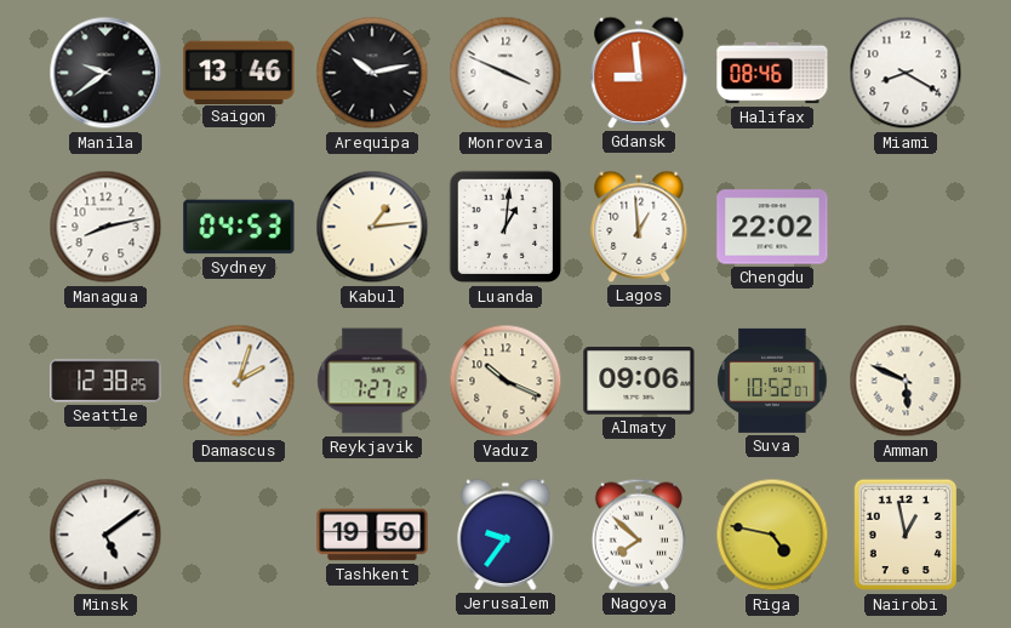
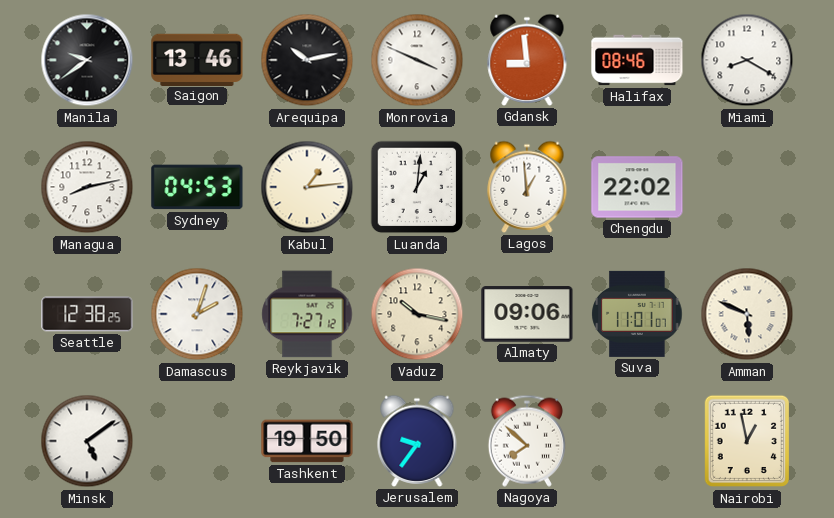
Vaduz: 10:19 -> 10:17
Suva: 10:52 -> 11:01
Riga: 4:47 -> none
